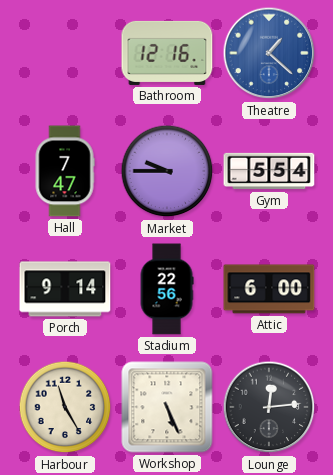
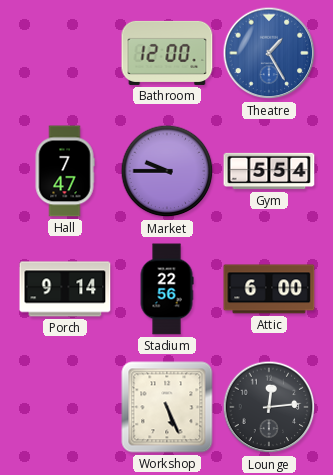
Bathroom: 12:16 -> 12:00
Theatre: 1:22 -> 1:25
Harbour: 11:25 -> none
